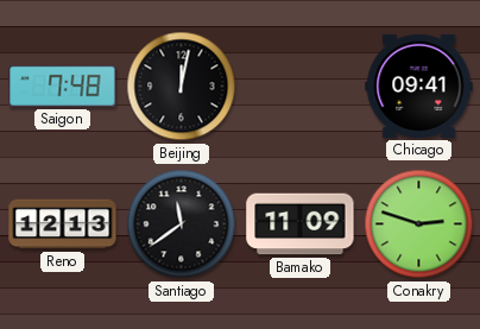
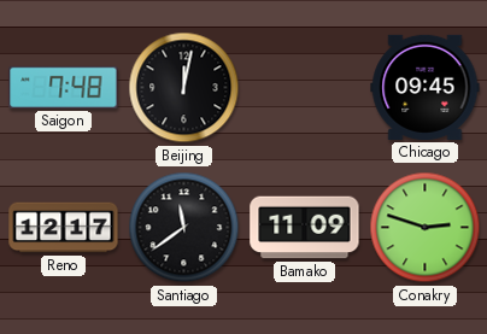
Chicago: 09:41 -> 09:45
Reno: 12:13 -> 12:17
